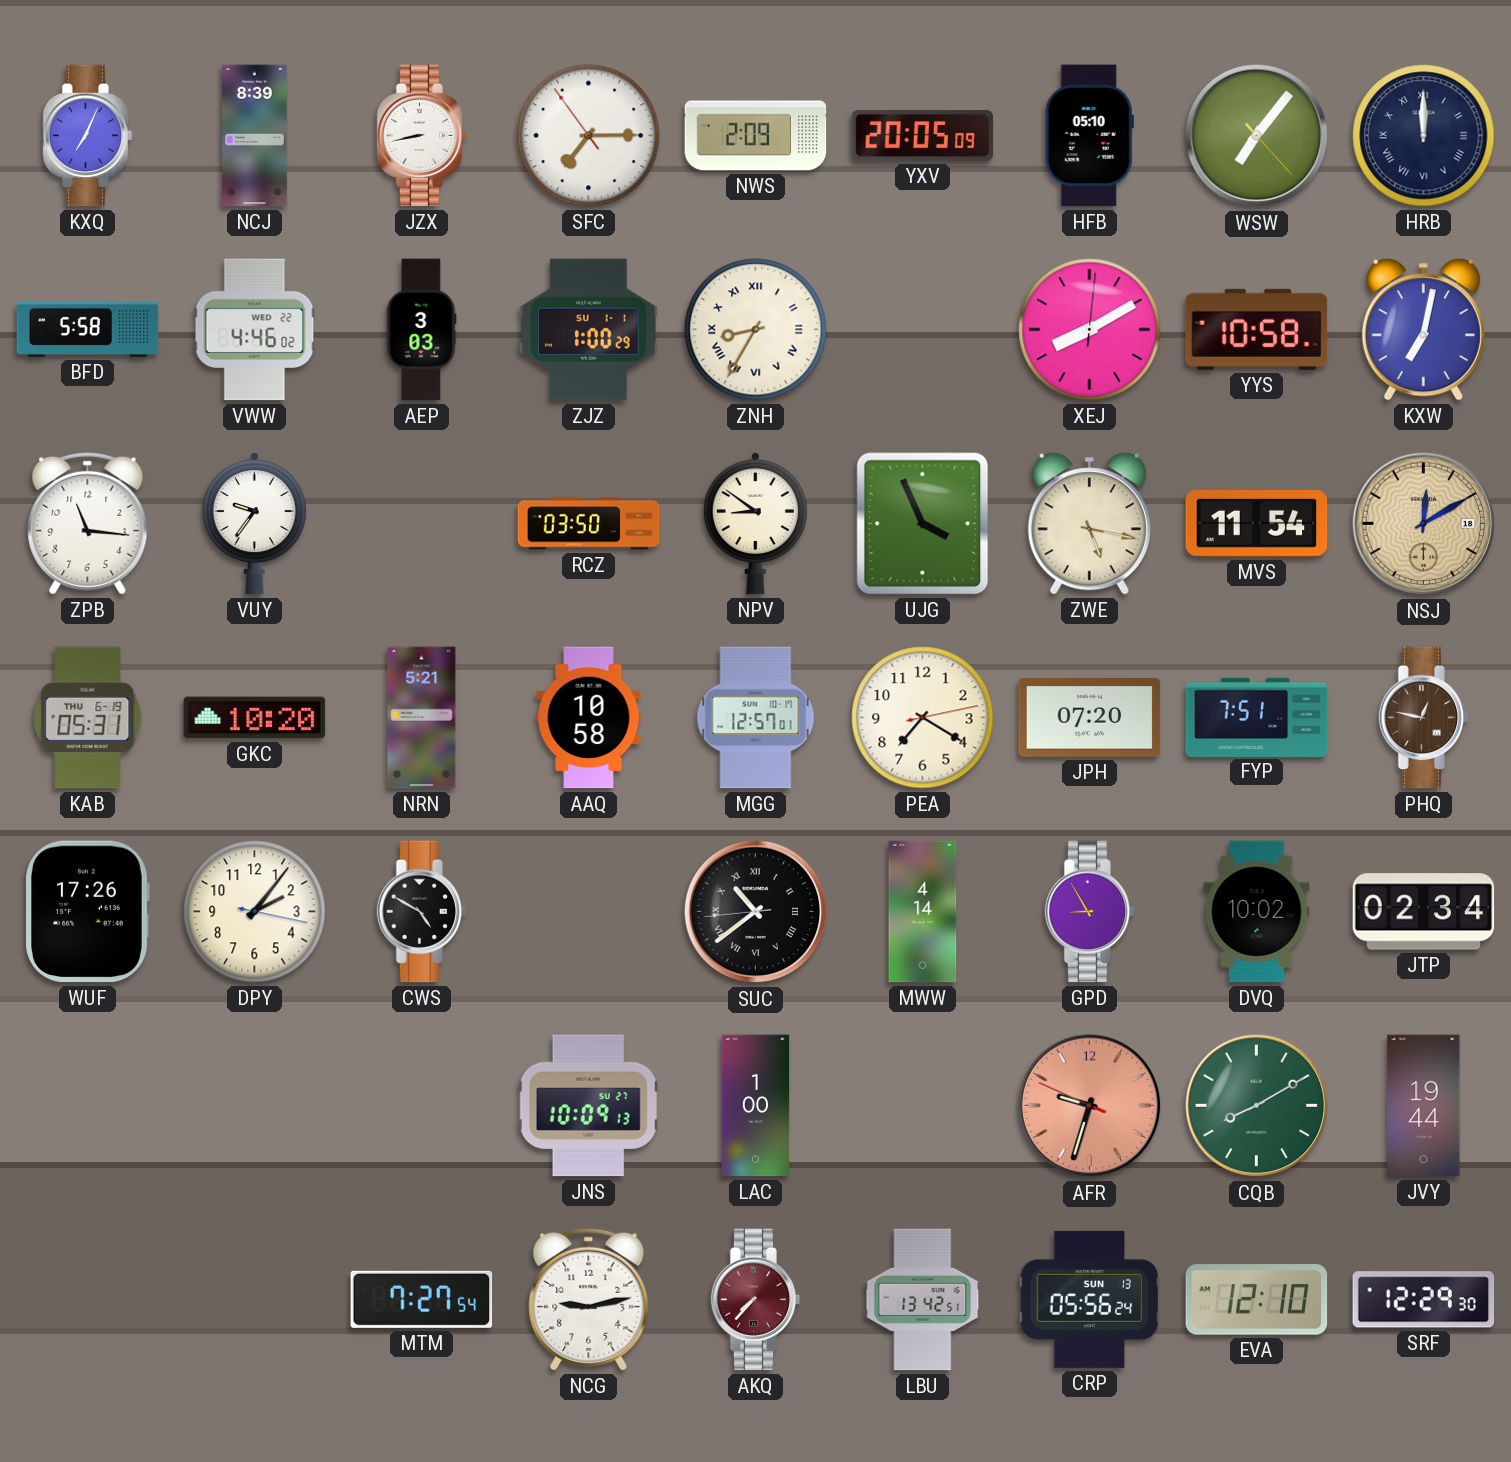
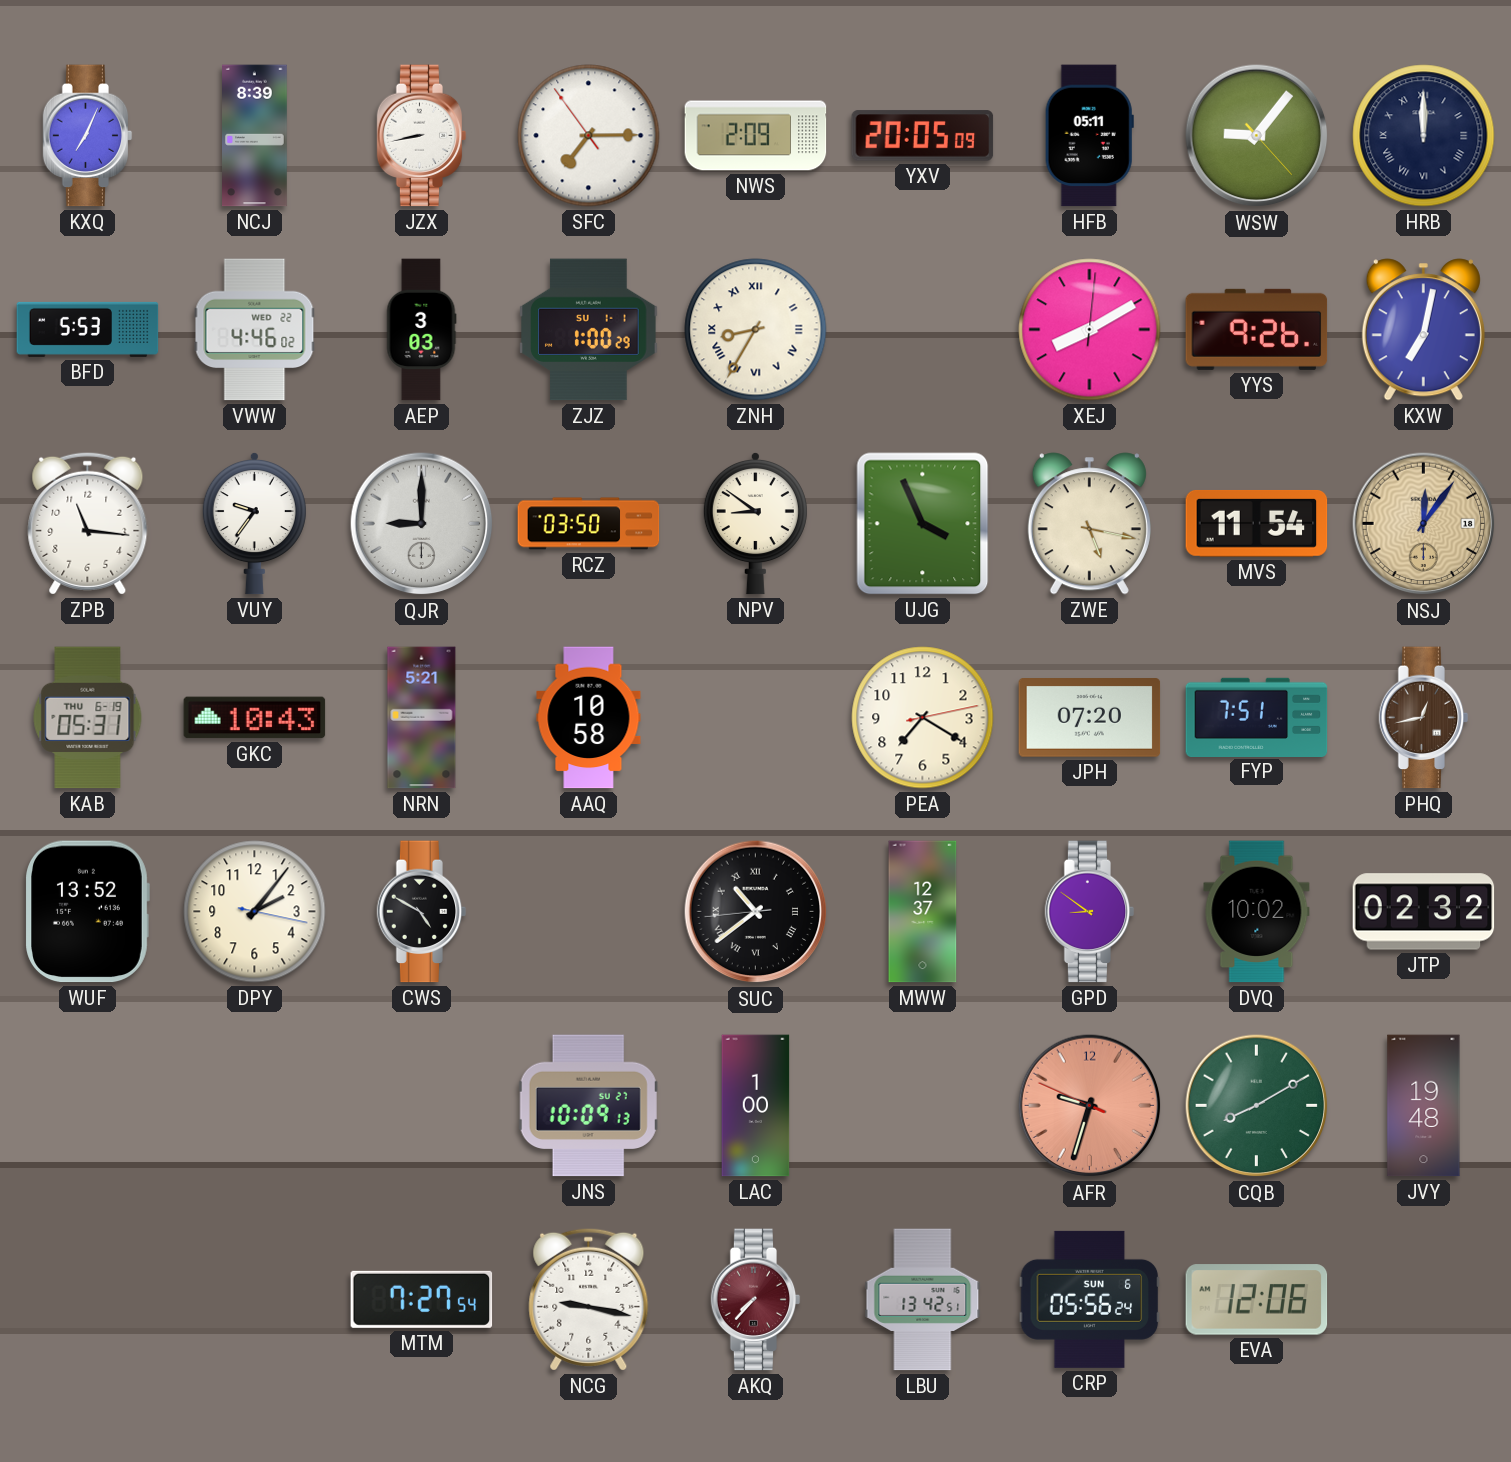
HFB: 05:10 -> 05:11
WSW: 7:06 -> 9:06
BFD: 5:58 -> 5:53
YYS: 10:58 -> 9:26
QJR: none -> 9:00
NSJ: 12:10 -> 12:06
GKC: 10:20 -> 10:43
MGG: 12:57 -> none
PHQ: 12:47 -> 12:43
WUF: 17:26 -> 13:52
MWW: 4:14 -> 12:37
GPD: 8:55 -> 8:51
JTP: 02:34 -> 02:32
JVY: 19:44 -> 19:48
NCG: 9:13 -> 9:17
CRP date: SUN 13 -> SUN 6
EVA: 12:10 -> 12:06
SRF: 12:29 -> none
